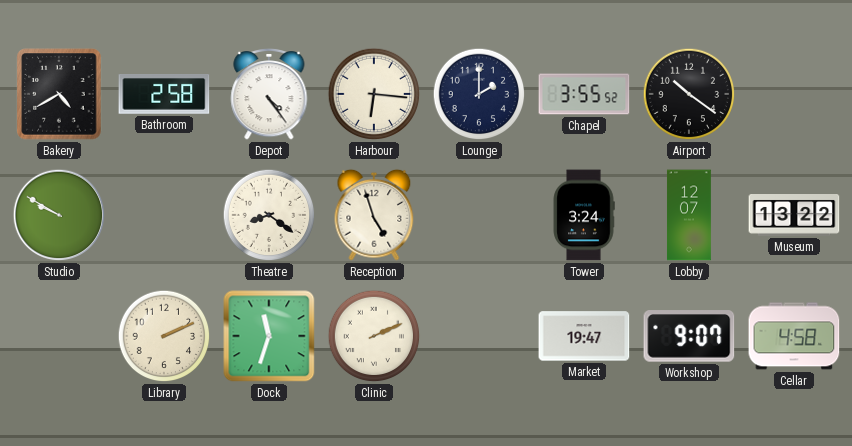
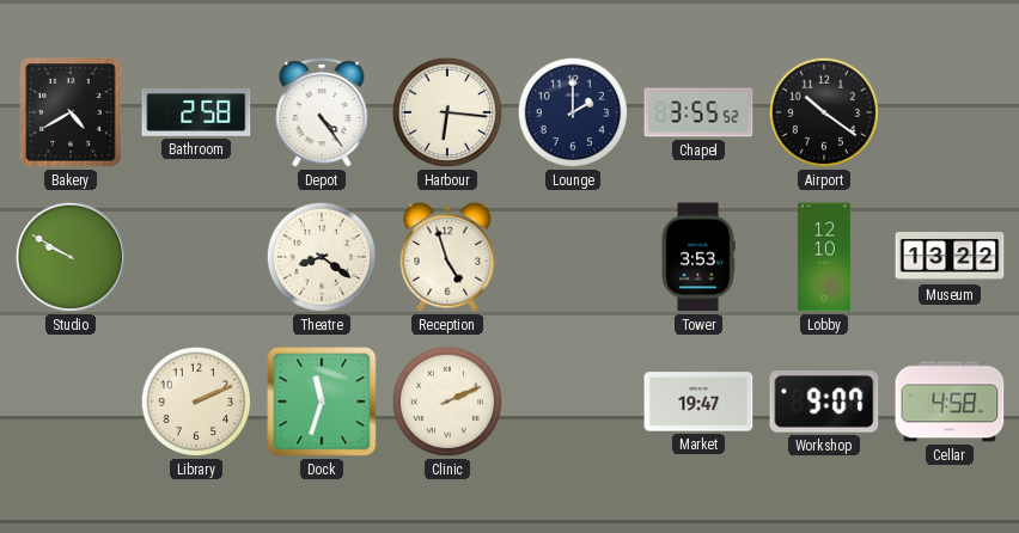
Tower: 3:24 -> 3:53
Lobby: 12:07 -> 12:10
